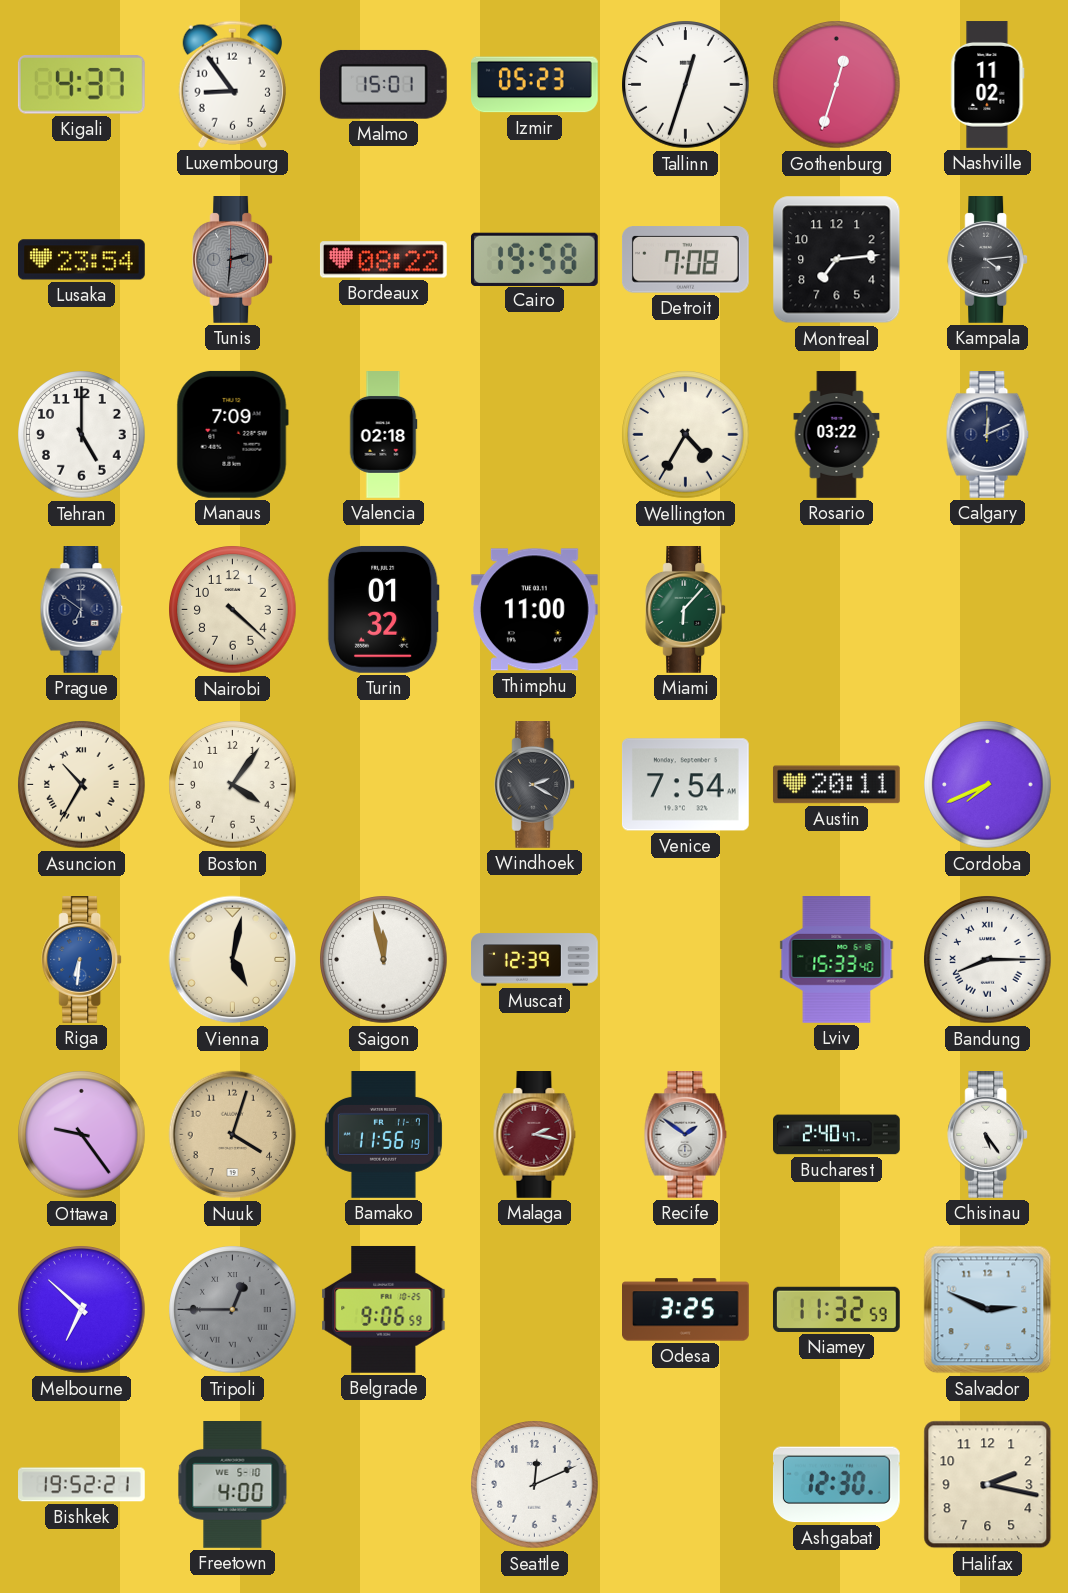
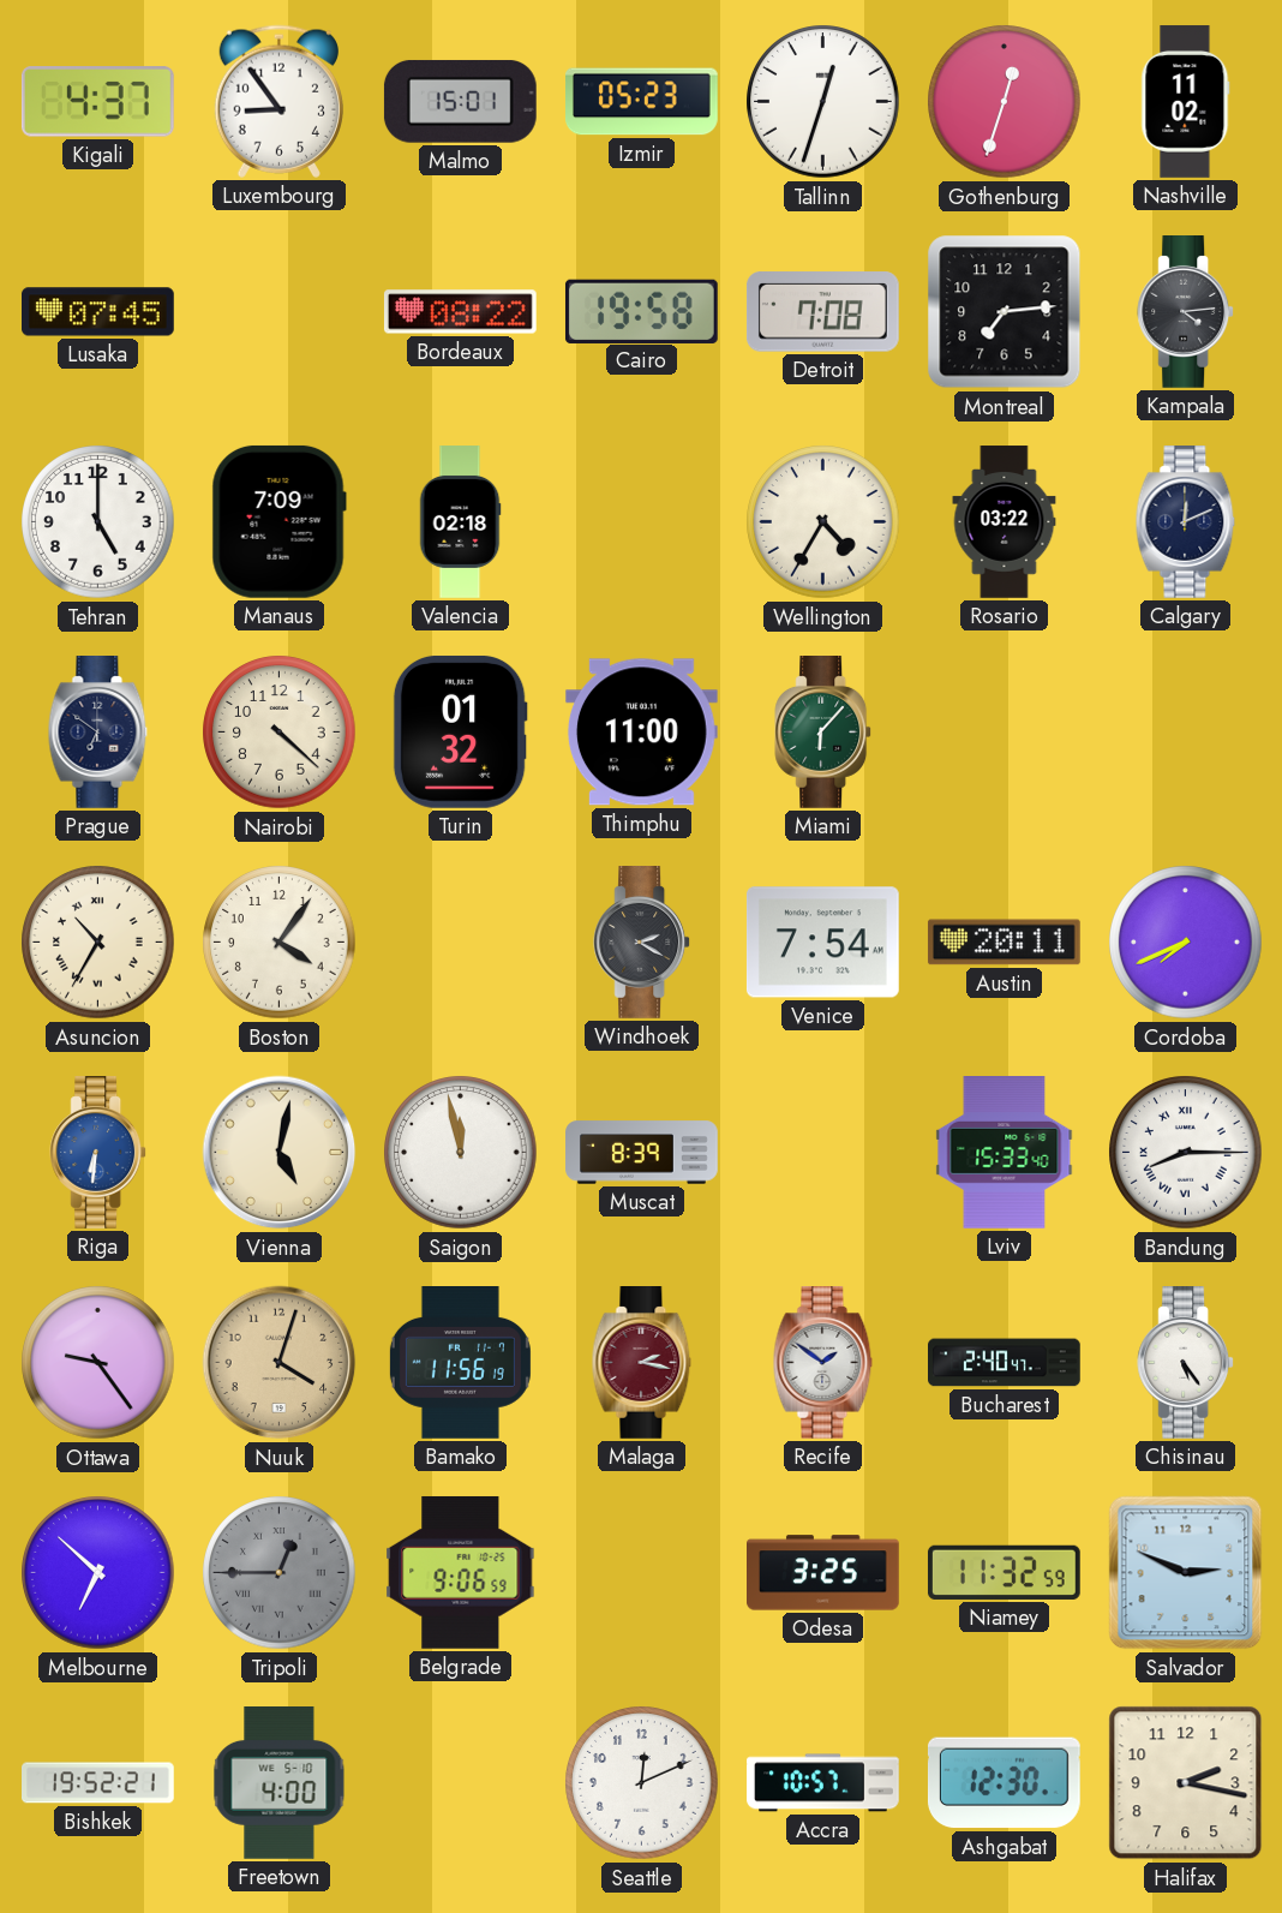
Lusaka: 23:54 -> 07:45
Tunis: 2:31 -> none
Muscat: 12:39 -> 8:39
Accra: none -> 10:57
